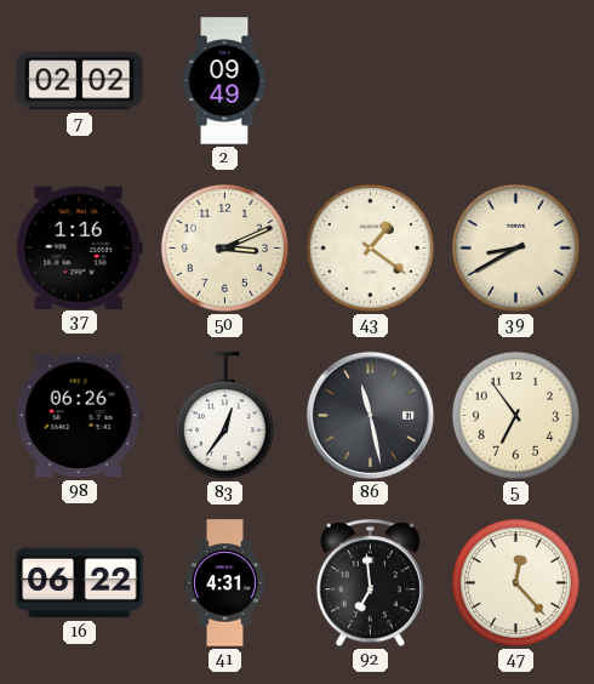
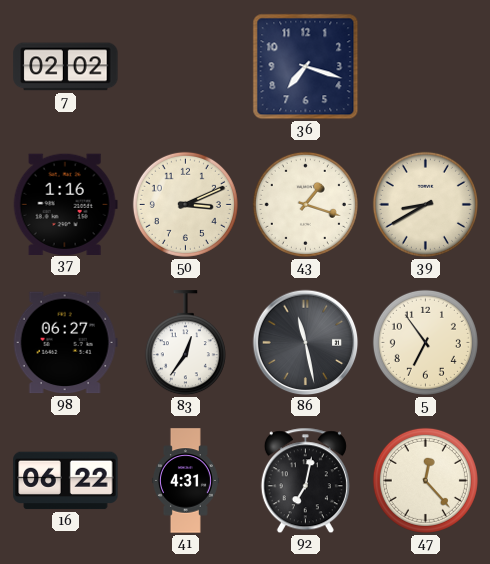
2: 09:49 -> none
36: none -> 7:18
43: 1:21 -> 1:18
98: 06:26 -> 06:27
92: 6:59 -> 7:02
